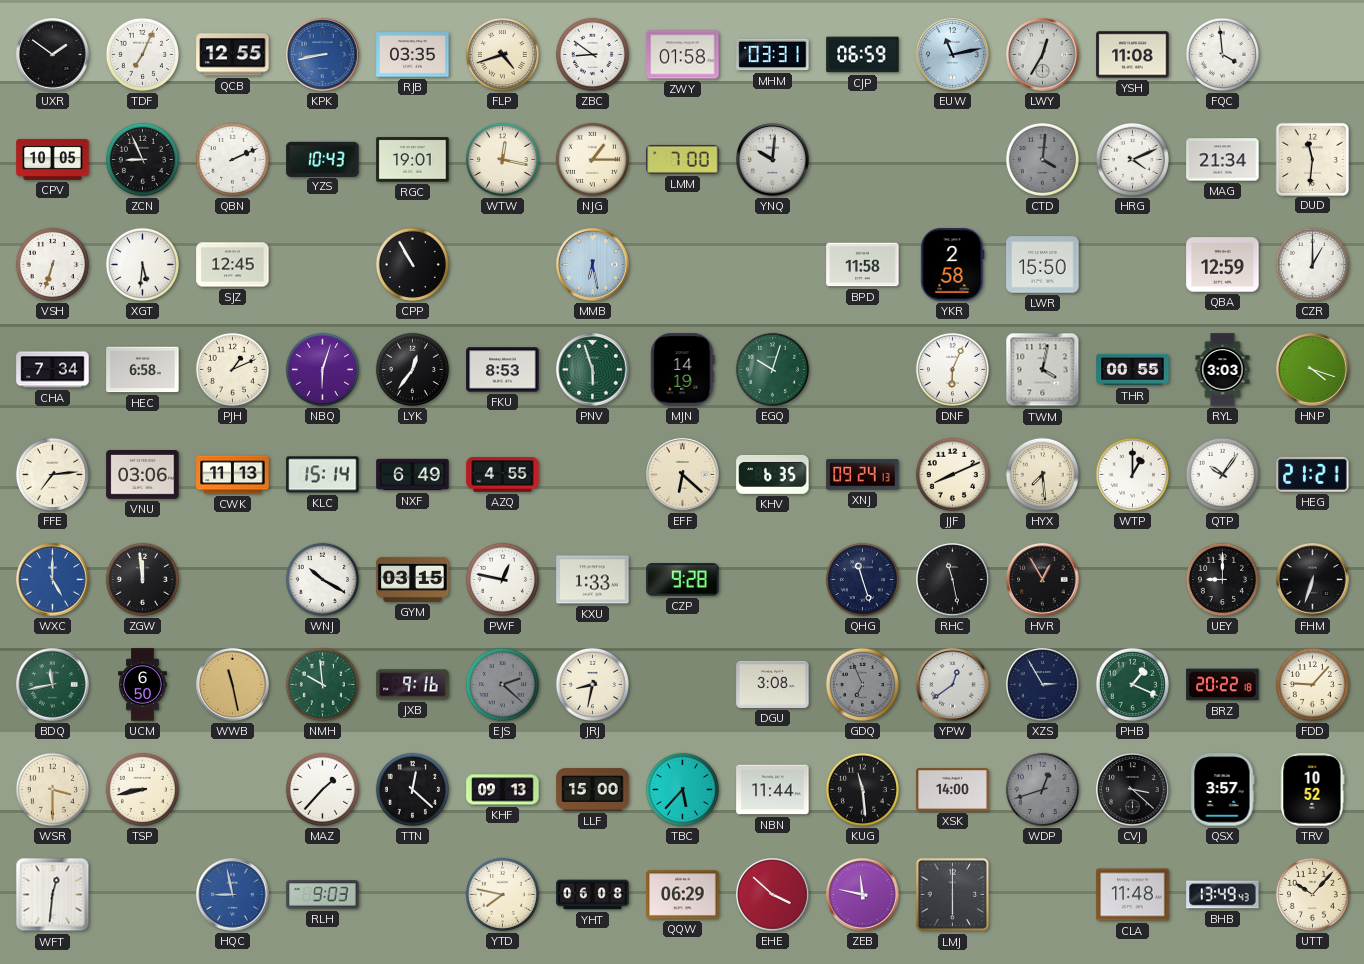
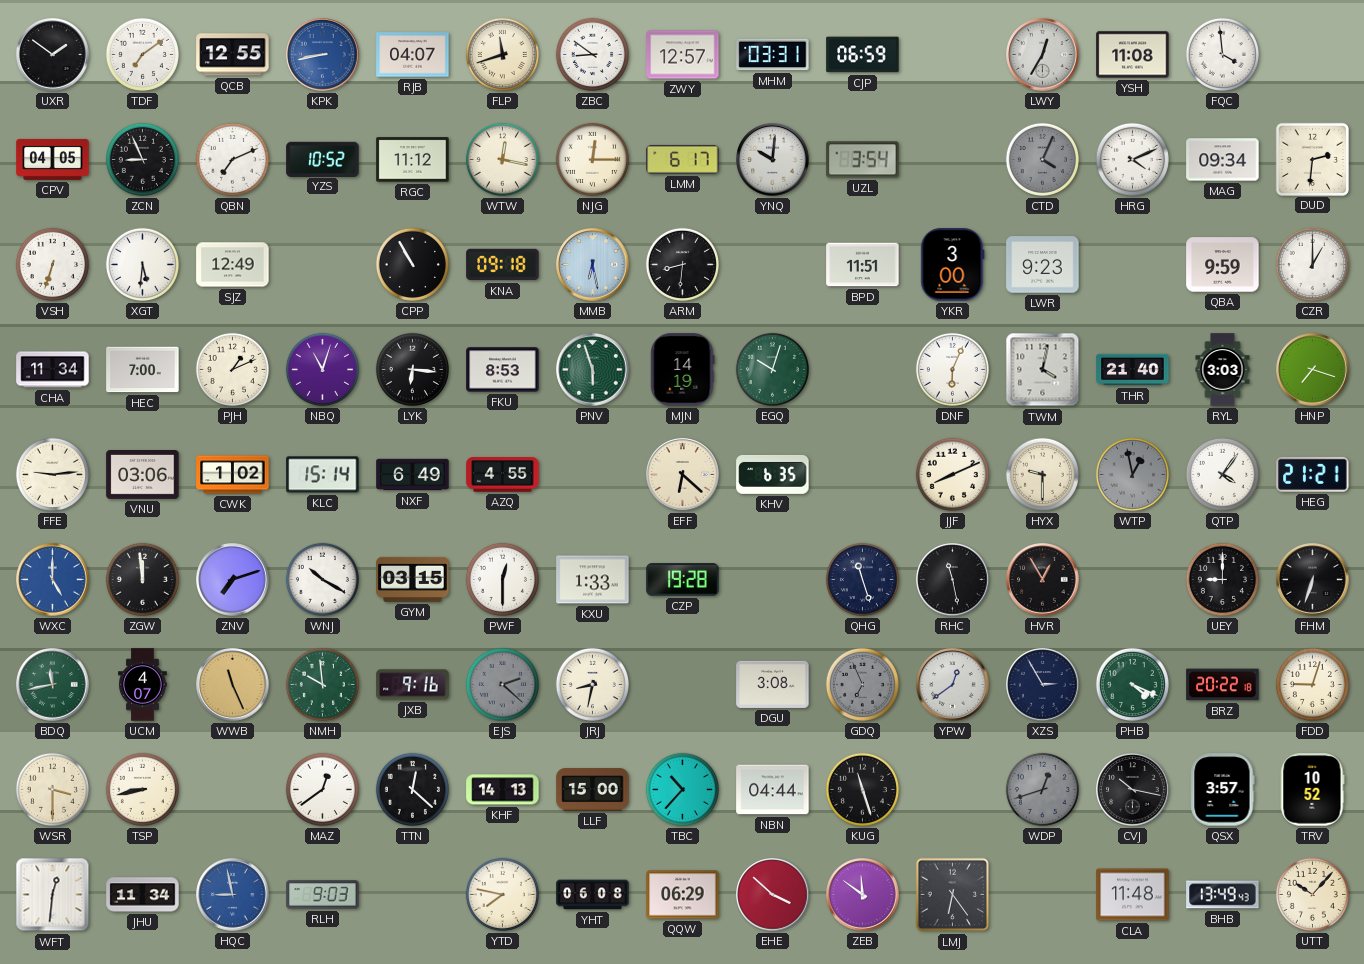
TDF: 7:04 -> 7:09
RJB: 03:35 -> 04:07
FLP: 4:42 -> 11:42
ZWY: 01:58 -> 12:57
EUW: 11:13 -> none
CPV: 10:05 -> 04:05
QBN: 2:11 -> 7:11
YZS: 10:43 -> 10:52
RGC: 19:01 -> 11:12
NJG: 1:15 -> 12:15
LMM: 7:00 -> 6:17
UZL: none -> 3:54
CTD: 4:01 -> 4:04
MAG: 21:34 -> 09:34
DUD: 11:31 -> 2:31
SJZ: 12:45 -> 12:49
KNA: none -> 09:18
ARM: none -> 8:31
BPD: 11:58 -> 11:51
YKR: 2:58 -> 3:00
LWR: 15:50 -> 9:23
QBA: 12:59 -> 9:59
CHA: 7:34 -> 11:34
HEC: 6:58 -> 7:00
NBQ: 6:03 -> 11:03
LYK: 12:36 -> 6:16
THR: 00:55 -> 21:40
HNP: 4:18 -> 7:18
FFE: 7:14 -> 9:14
CWK: 11:13 -> 1:02
XNJ: 09:24 -> none
HYX: 7:29 -> 9:30
WTP: 1:00 -> 12:58
WTP dial: white -> grey
QTP: 10:06 -> 4:06
ZNV: none -> 7:12
PWF: 12:47 -> 12:30
CZP: 9:28 -> 19:28
UCM: 6:50 -> 4:07
WWB: 11:28 -> 11:26
PHB: 1:19 -> 4:19
FDD: 9:07 -> 9:03
MAZ: 1:37 -> 12:39
KHF: 09:13 -> 14:13
TBC: 5:37 -> 10:37
NBN: 11:44 -> 04:44
KUG: 11:29 -> 11:27
XSK: 14:00 -> none
CVJ: 3:22 -> 10:17
JHU: none -> 11:34
ZEB: 11:47 -> 11:51
LMJ: 6:00 -> 6:24
